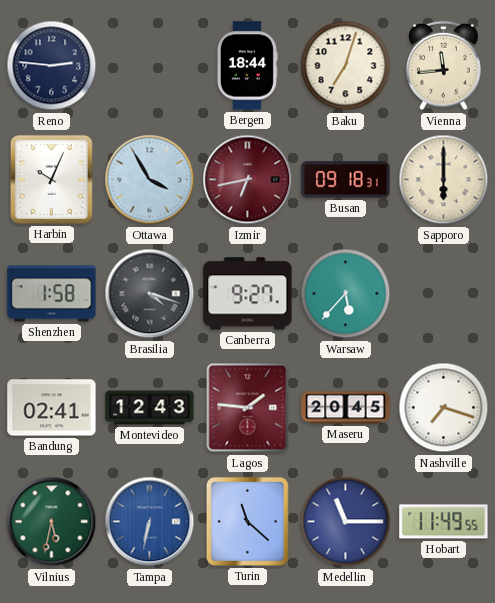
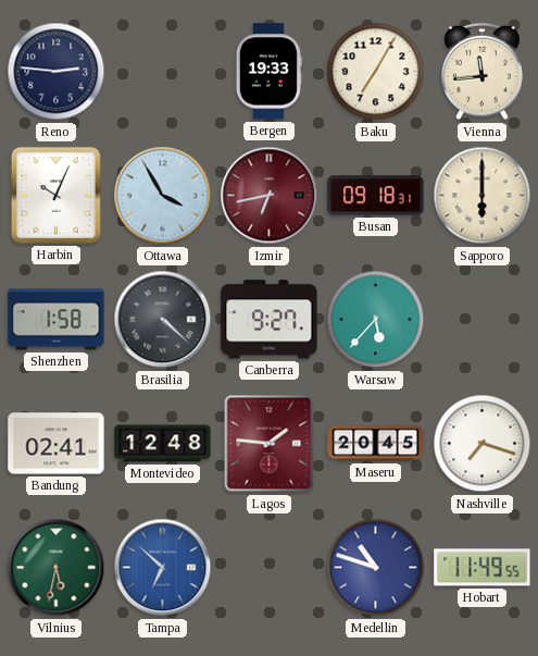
Bergen: 18:44 -> 19:33
Baku: 7:03 -> 7:05
Brasilia: 4:18 -> 4:22
Montevideo: 12:43 -> 12:48
Tampa: 6:32 -> 6:52
Turin: 11:22 -> none
Medellin: 11:15 -> 10:48
